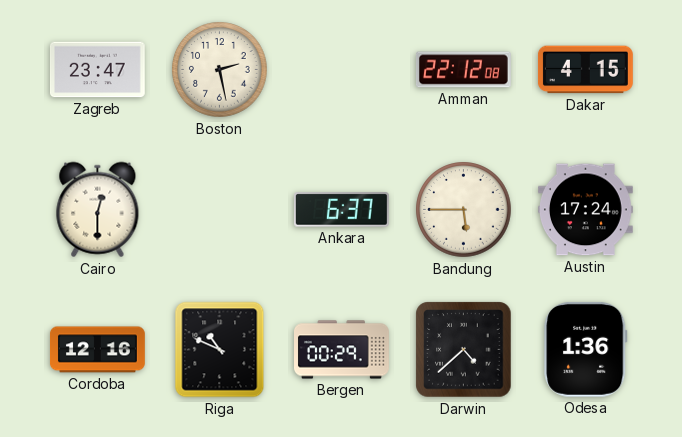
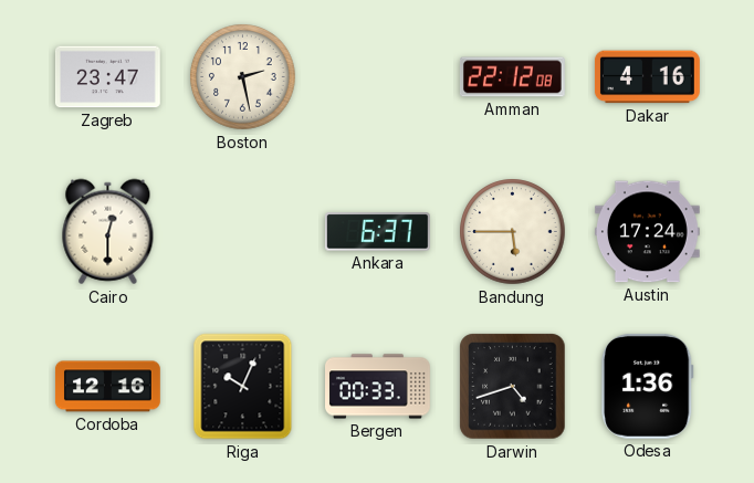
Dakar: 4:15 -> 4:16
Riga: 10:49 -> 10:04
Bergen: 00:29 -> 00:33
Darwin: 4:38 -> 4:42
